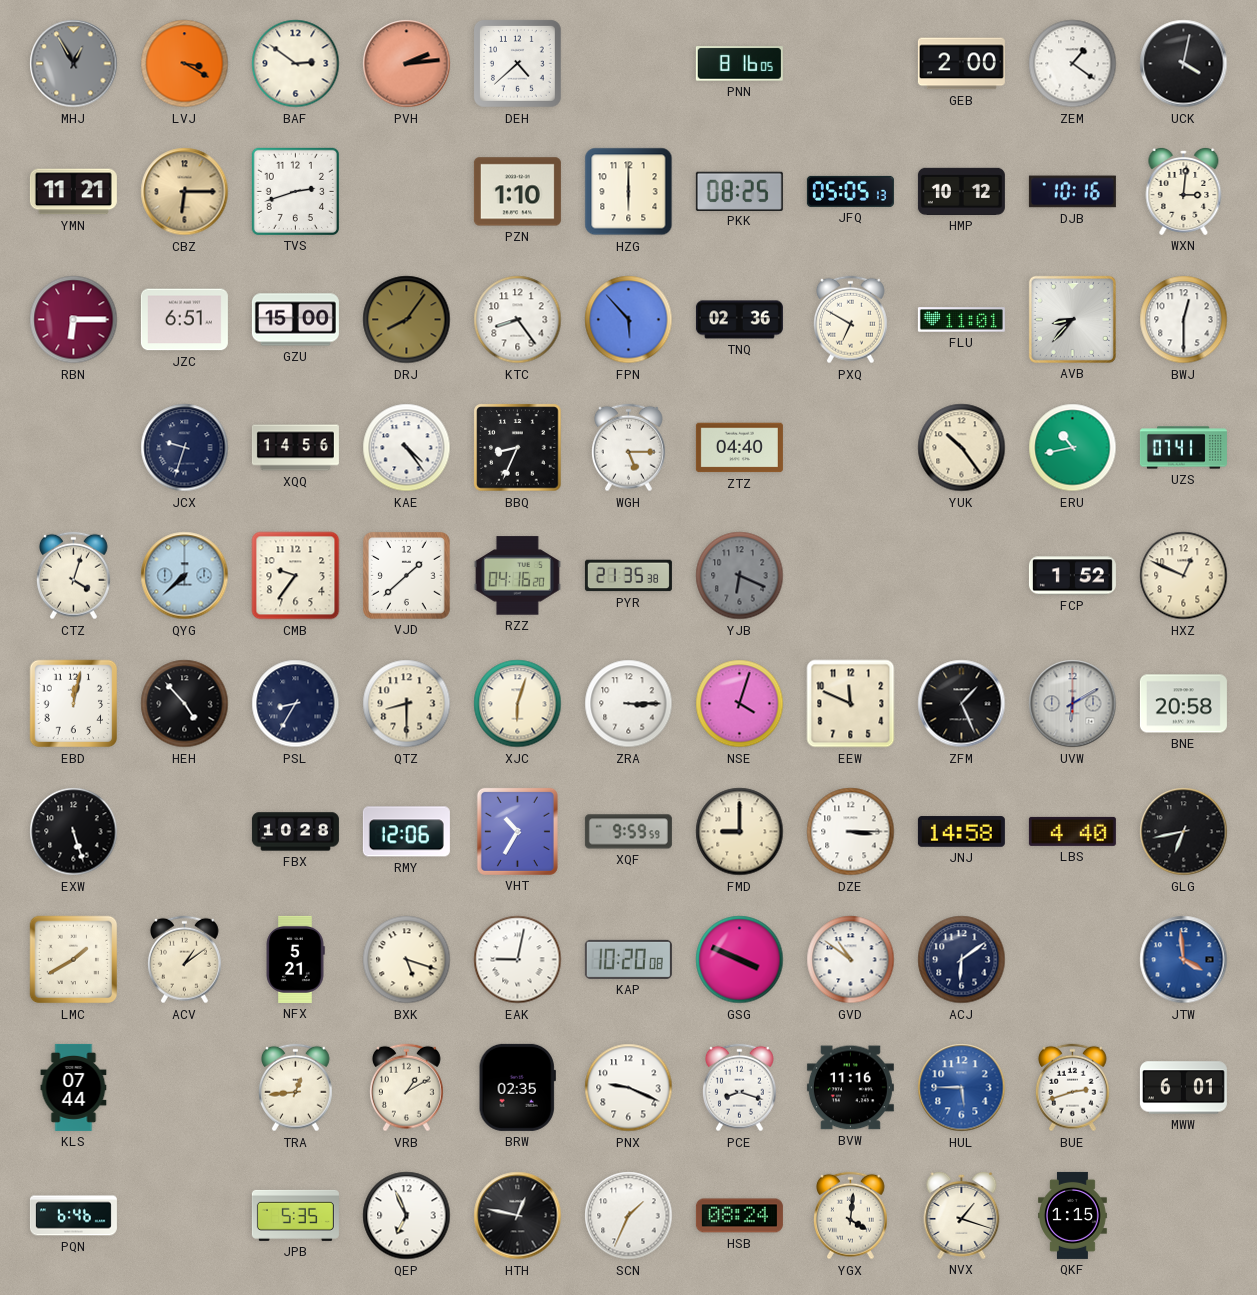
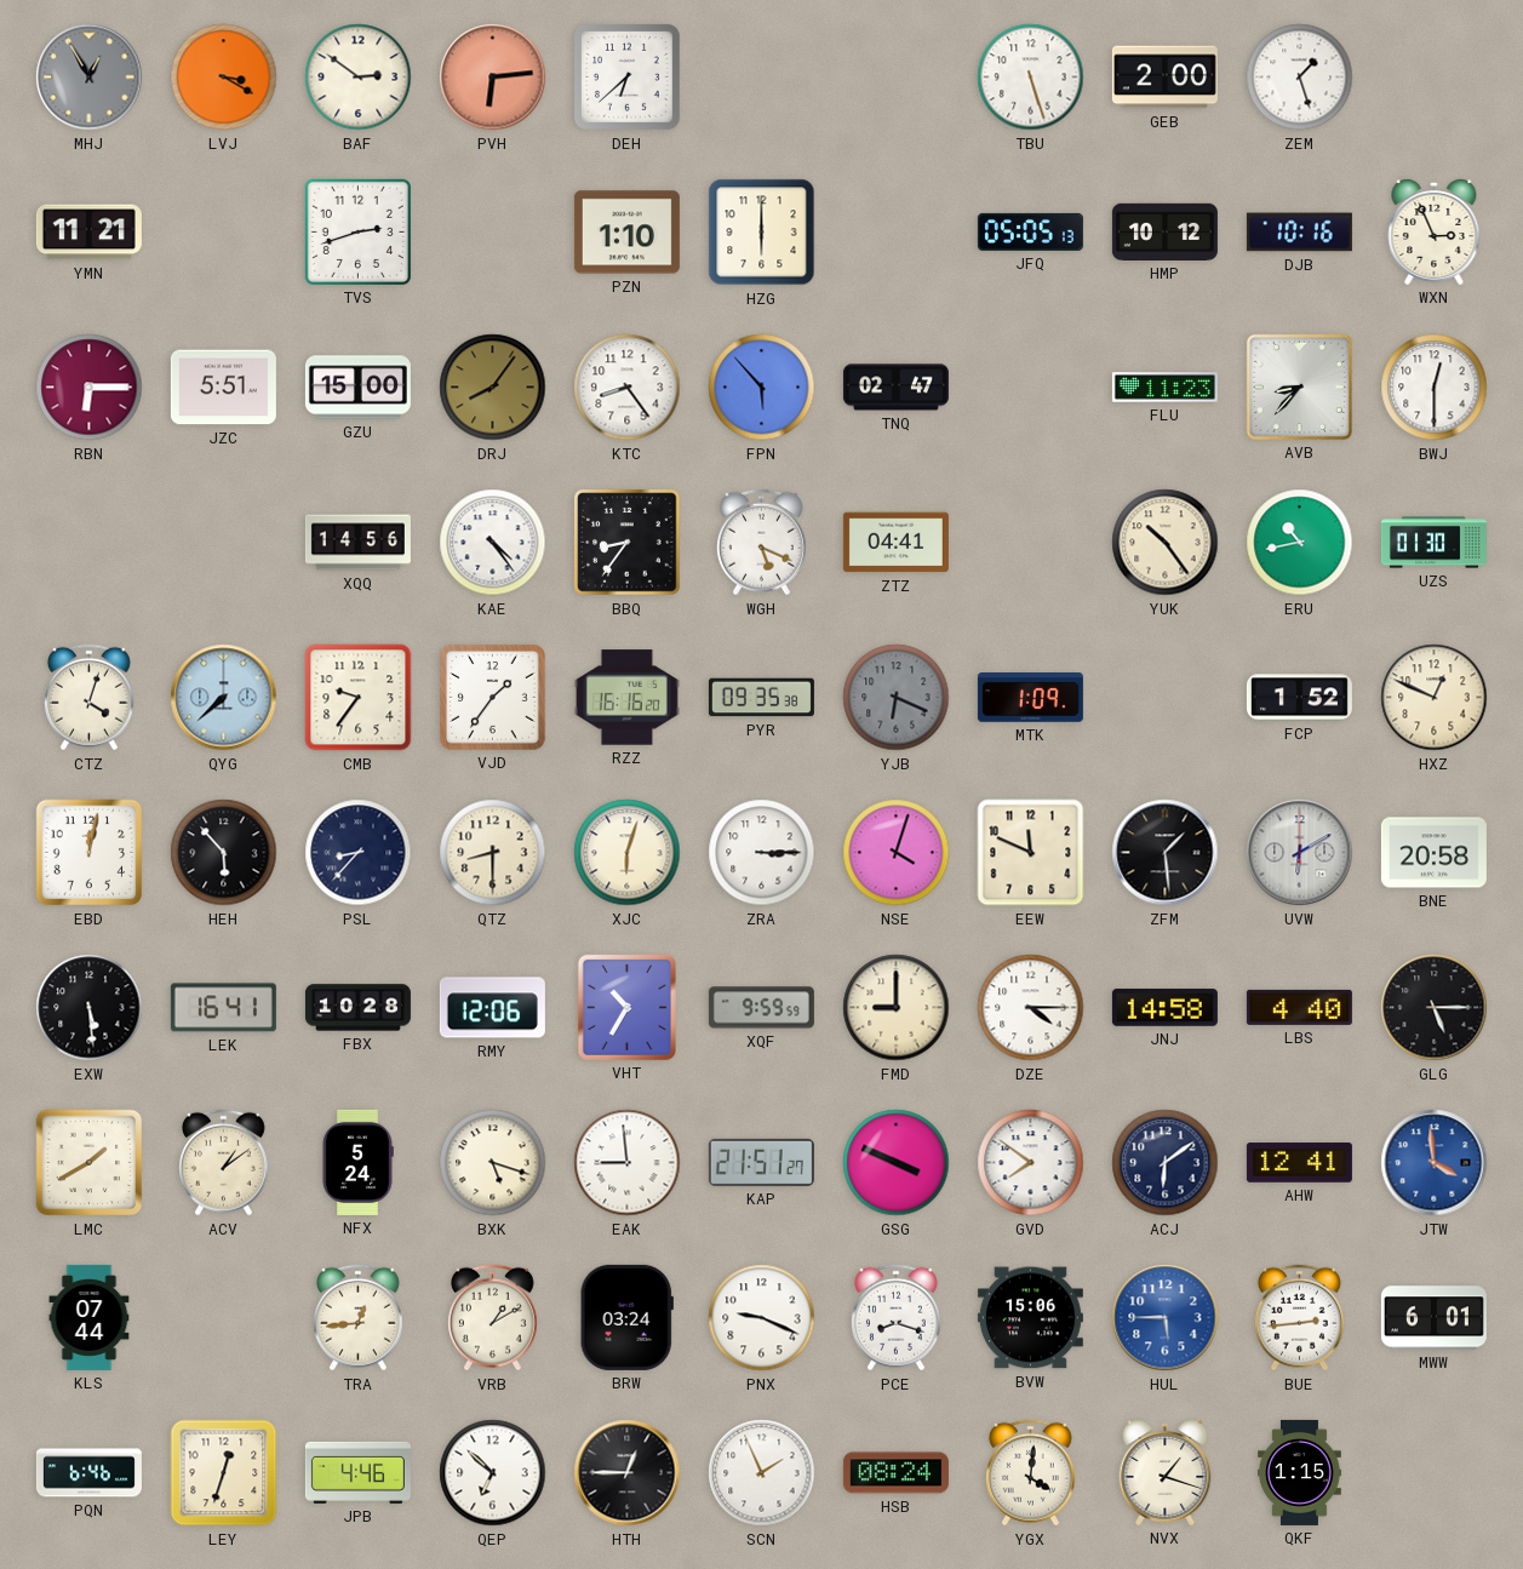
PVH: 2:14 -> 6:14
DEH: 4:38 -> 6:38
PNN: 8:16 -> none
TBU: none -> 5:27
ZEM: 1:21 -> 1:27
UCK: 4:02 -> none
CBZ: 6:15 -> none
PKK: 08:25 -> none
WXN: 3:01 -> 2:56
JZC: 6:51 -> 5:51
TNQ: 02:36 -> 02:47
PXQ: 6:50 -> none
FLU: 11:01 -> 11:23
JCX: 9:33 -> none
BBQ: 8:34 -> 8:36
WGH: 5:15 -> 5:19
ZTZ: 04:40 -> 04:41
UZS: 07:41 -> 01:30
VJD: 1:38 -> 1:36
RZZ: 04:16 -> 16:16
PYR: 21:35 -> 09:35
MTK: none -> 1:09
HEH: 4:53 -> 5:53
PSL: 8:35 -> 8:37
ZFM: 1:26 -> 1:29
EXW: 5:27 -> 5:29
LEK: none -> 16:41
DZE: 3:15 -> 4:15
GLG: 6:43 -> 5:15
NFX: 5:21 -> 5:24
EAK: 9:02 -> 8:59
KAP: 10:20 -> 21:51
GVD: 10:51 -> 7:51
AHW: none -> 12:41
BRW: 02:35 -> 03:24
BVW: 11:16 -> 15:06
BUE: 2:42 -> 2:44
LEY: none -> 12:33
JPB: 5:35 -> 4:46
QEP: 6:56 -> 6:52
HTH: 12:47 -> 12:45
SCN: 1:34 -> 1:56
